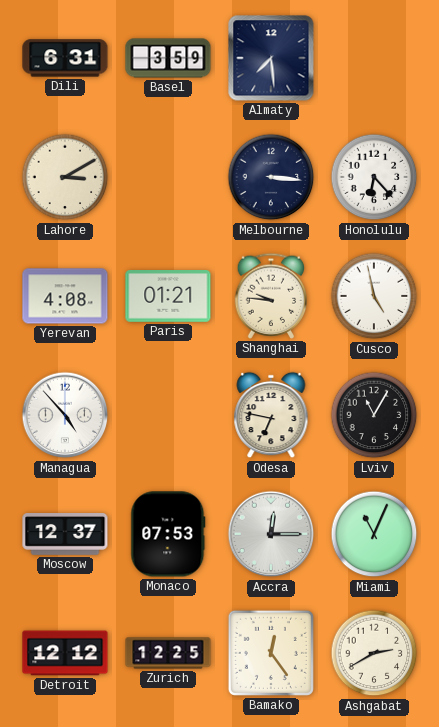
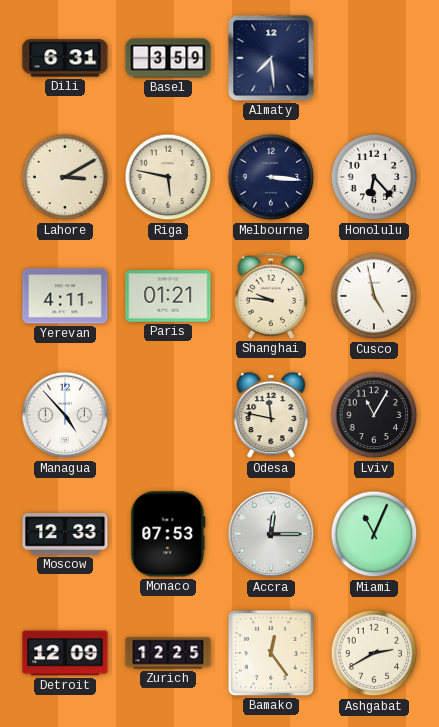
Riga: none -> 5:47
Yerevan: 4:08 -> 4:11
Odesa: 6:47 -> 11:47
Moscow: 12:37 -> 12:33
Detroit: 12:12 -> 12:09
